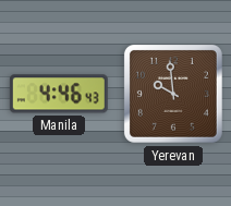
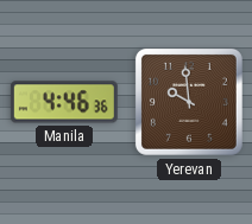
Manila: 4:46:43 -> 4:46:36
